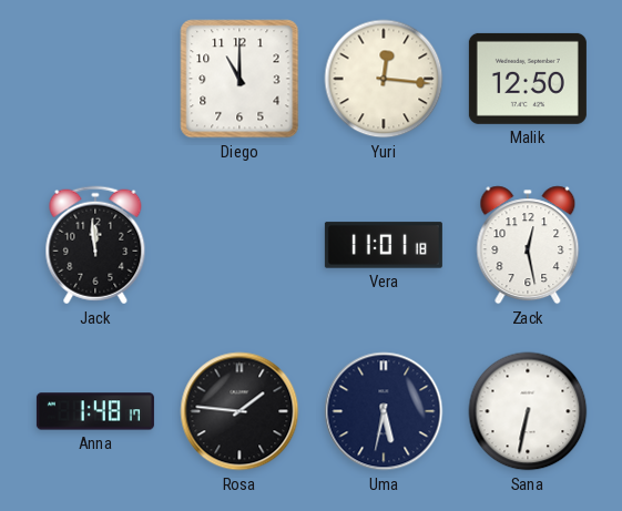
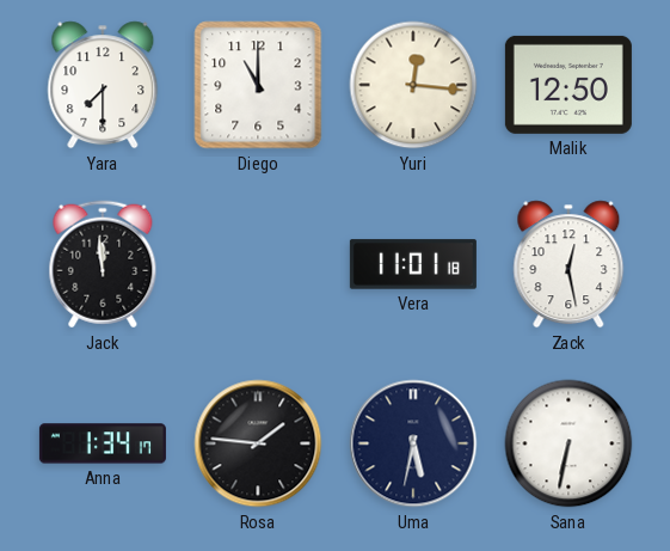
Yara: none -> 7:30
Anna: 1:48 -> 1:34
